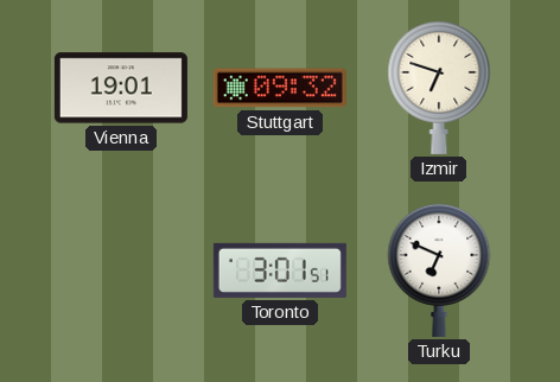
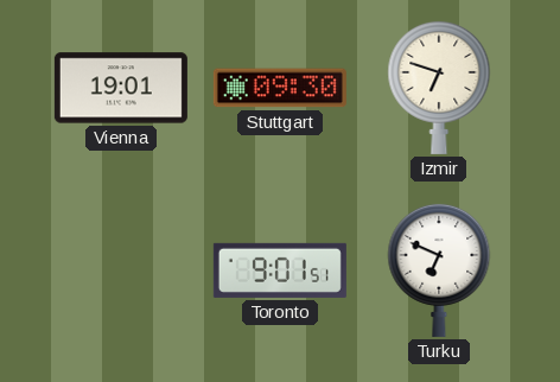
Stuttgart: 09:32 -> 09:30
Toronto: 3:01 -> 9:01
